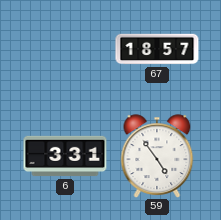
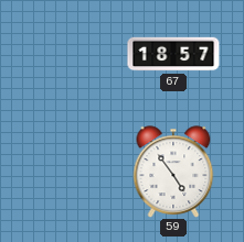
6: 3:31 -> none
